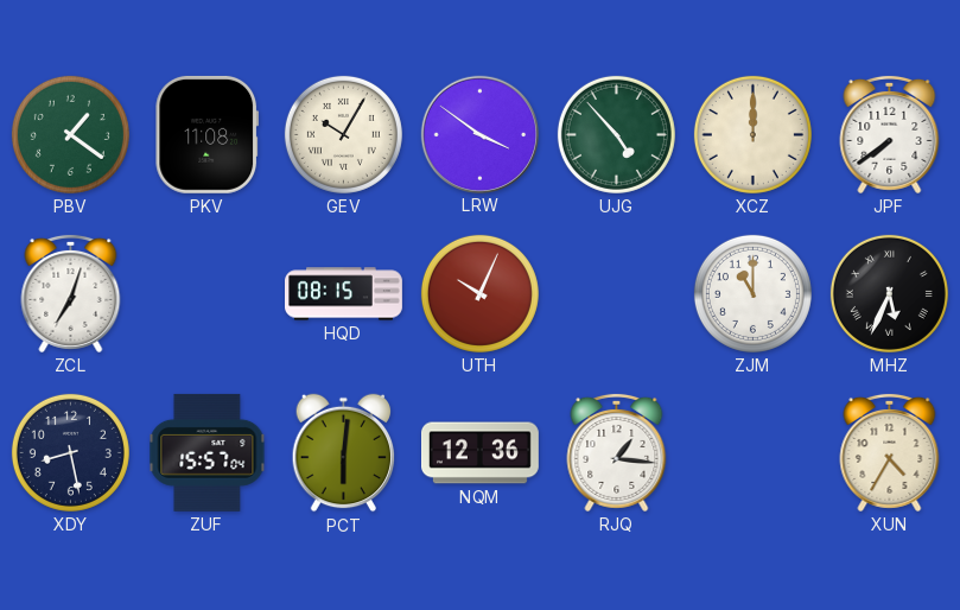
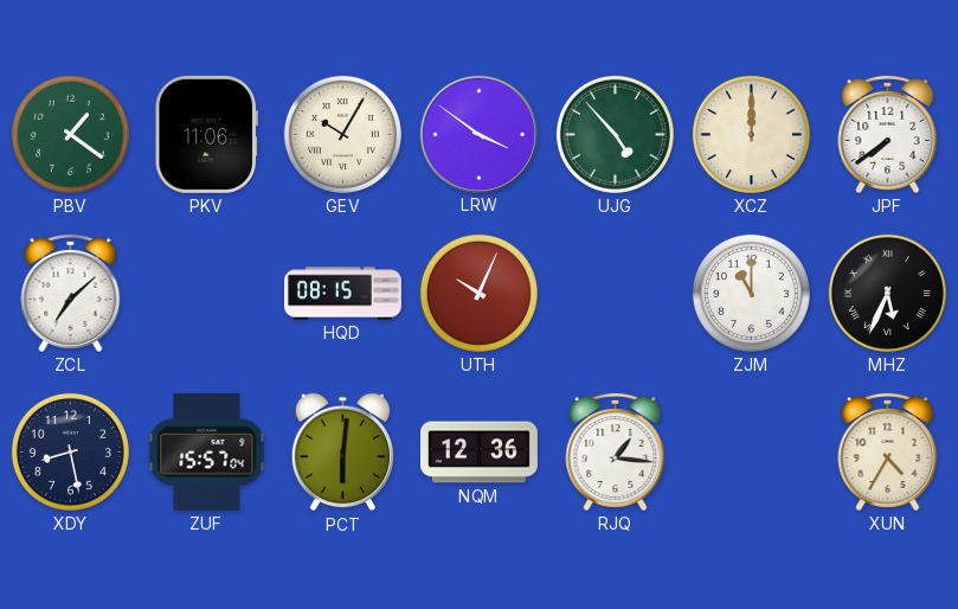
PKV: 11:08 -> 11:06
ZCL: 7:03 -> 7:08
